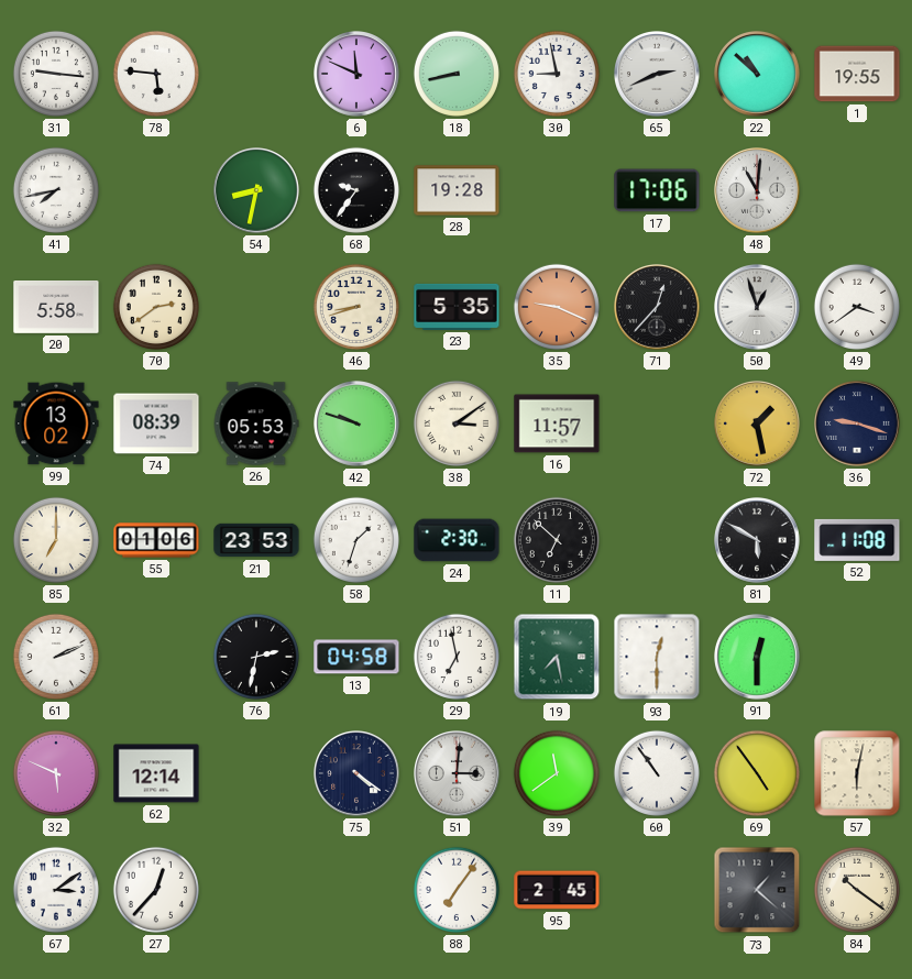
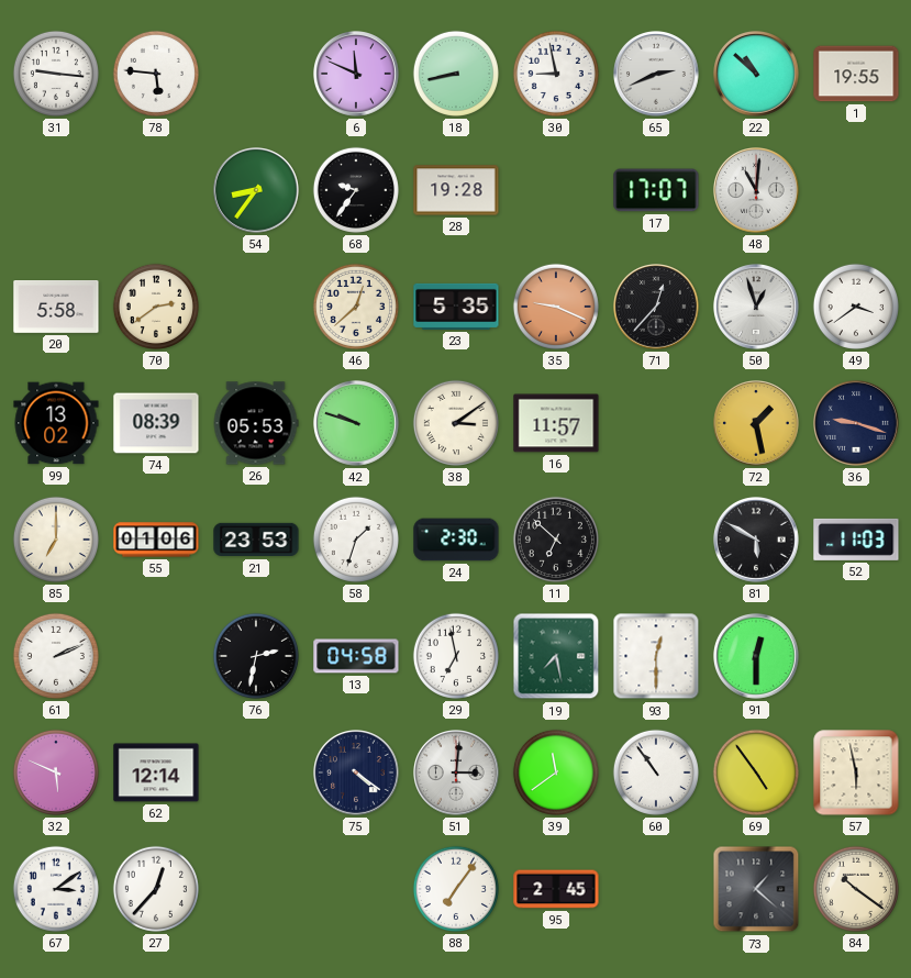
41: 7:43 -> none
54: 8:32 -> 8:36
17: 17:06 -> 17:07
46: 8:42 -> 12:38
52: 11:08 -> 11:03
57: 6:02 -> 5:58
